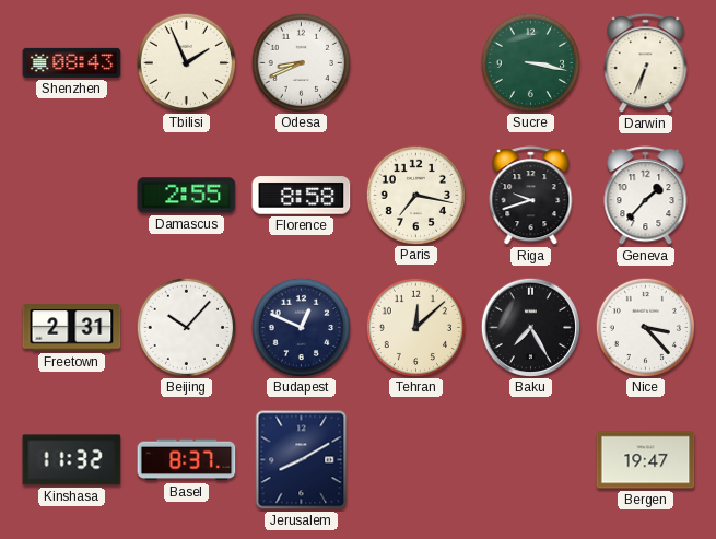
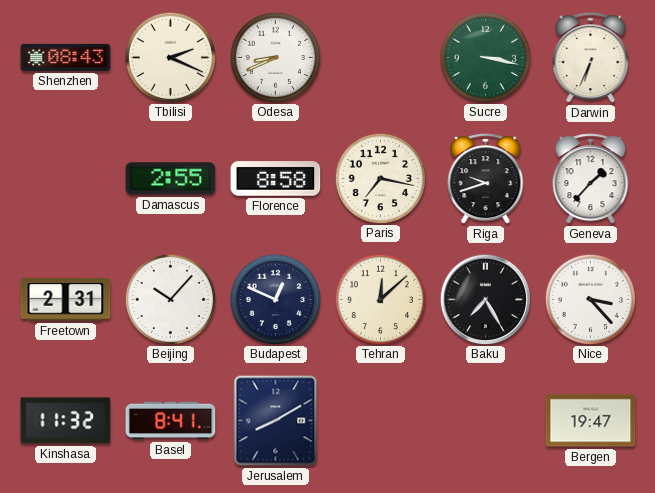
Tbilisi: 1:56 -> 2:19
Basel: 8:37 -> 8:41
